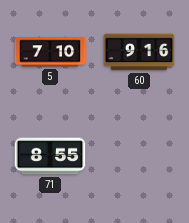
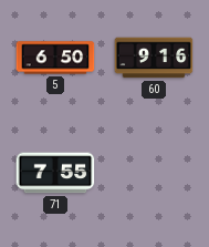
5: 7:10 -> 6:50
71: 8:55 -> 7:55
